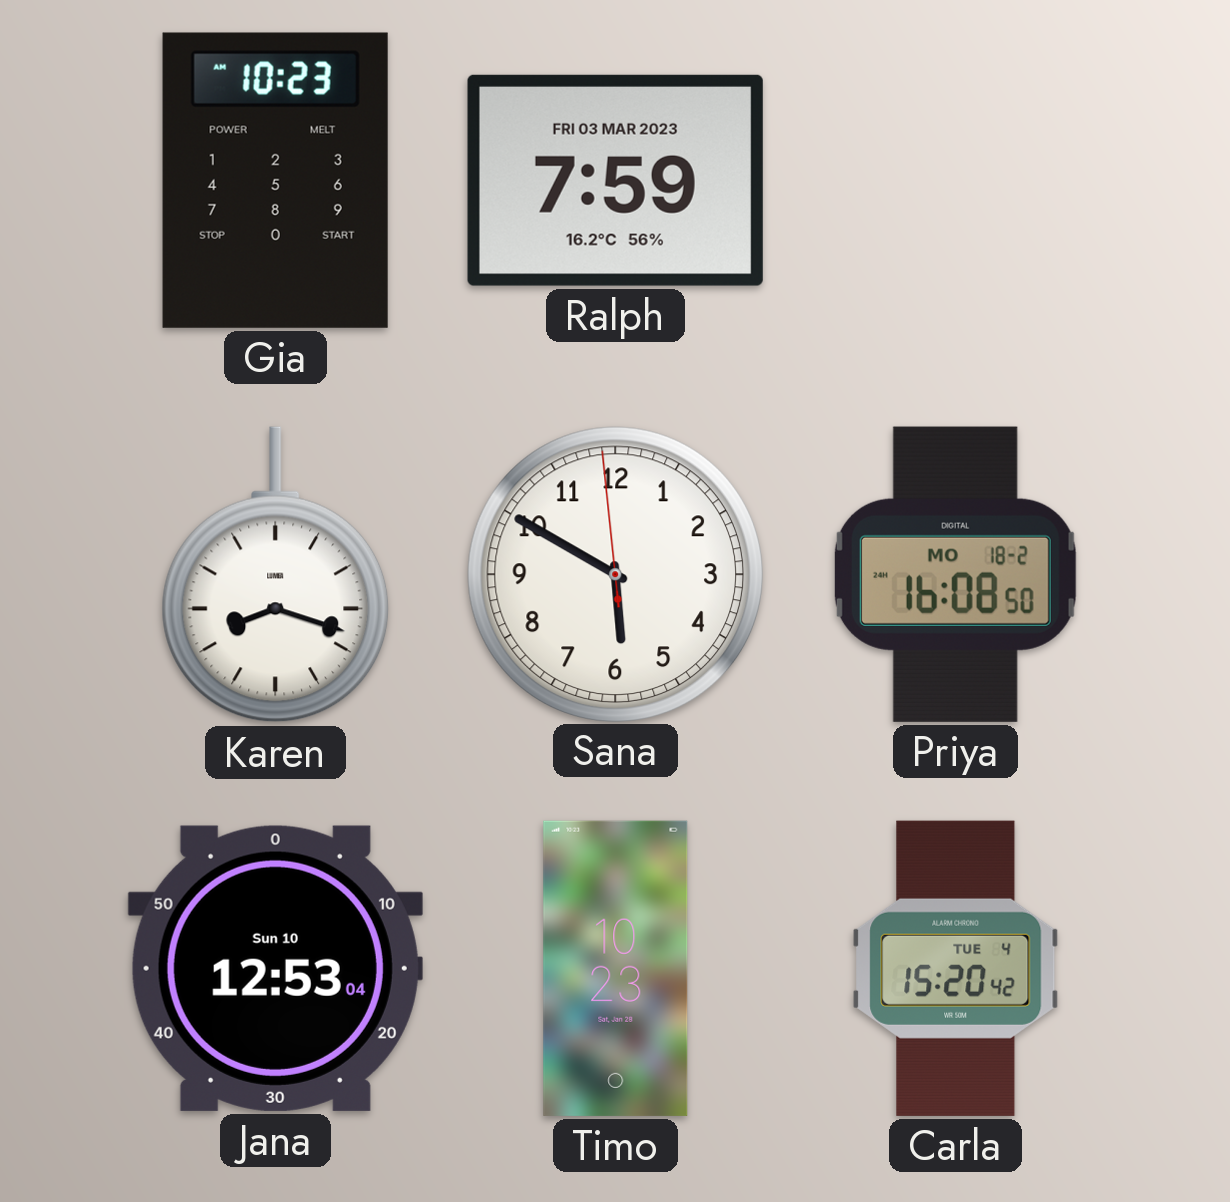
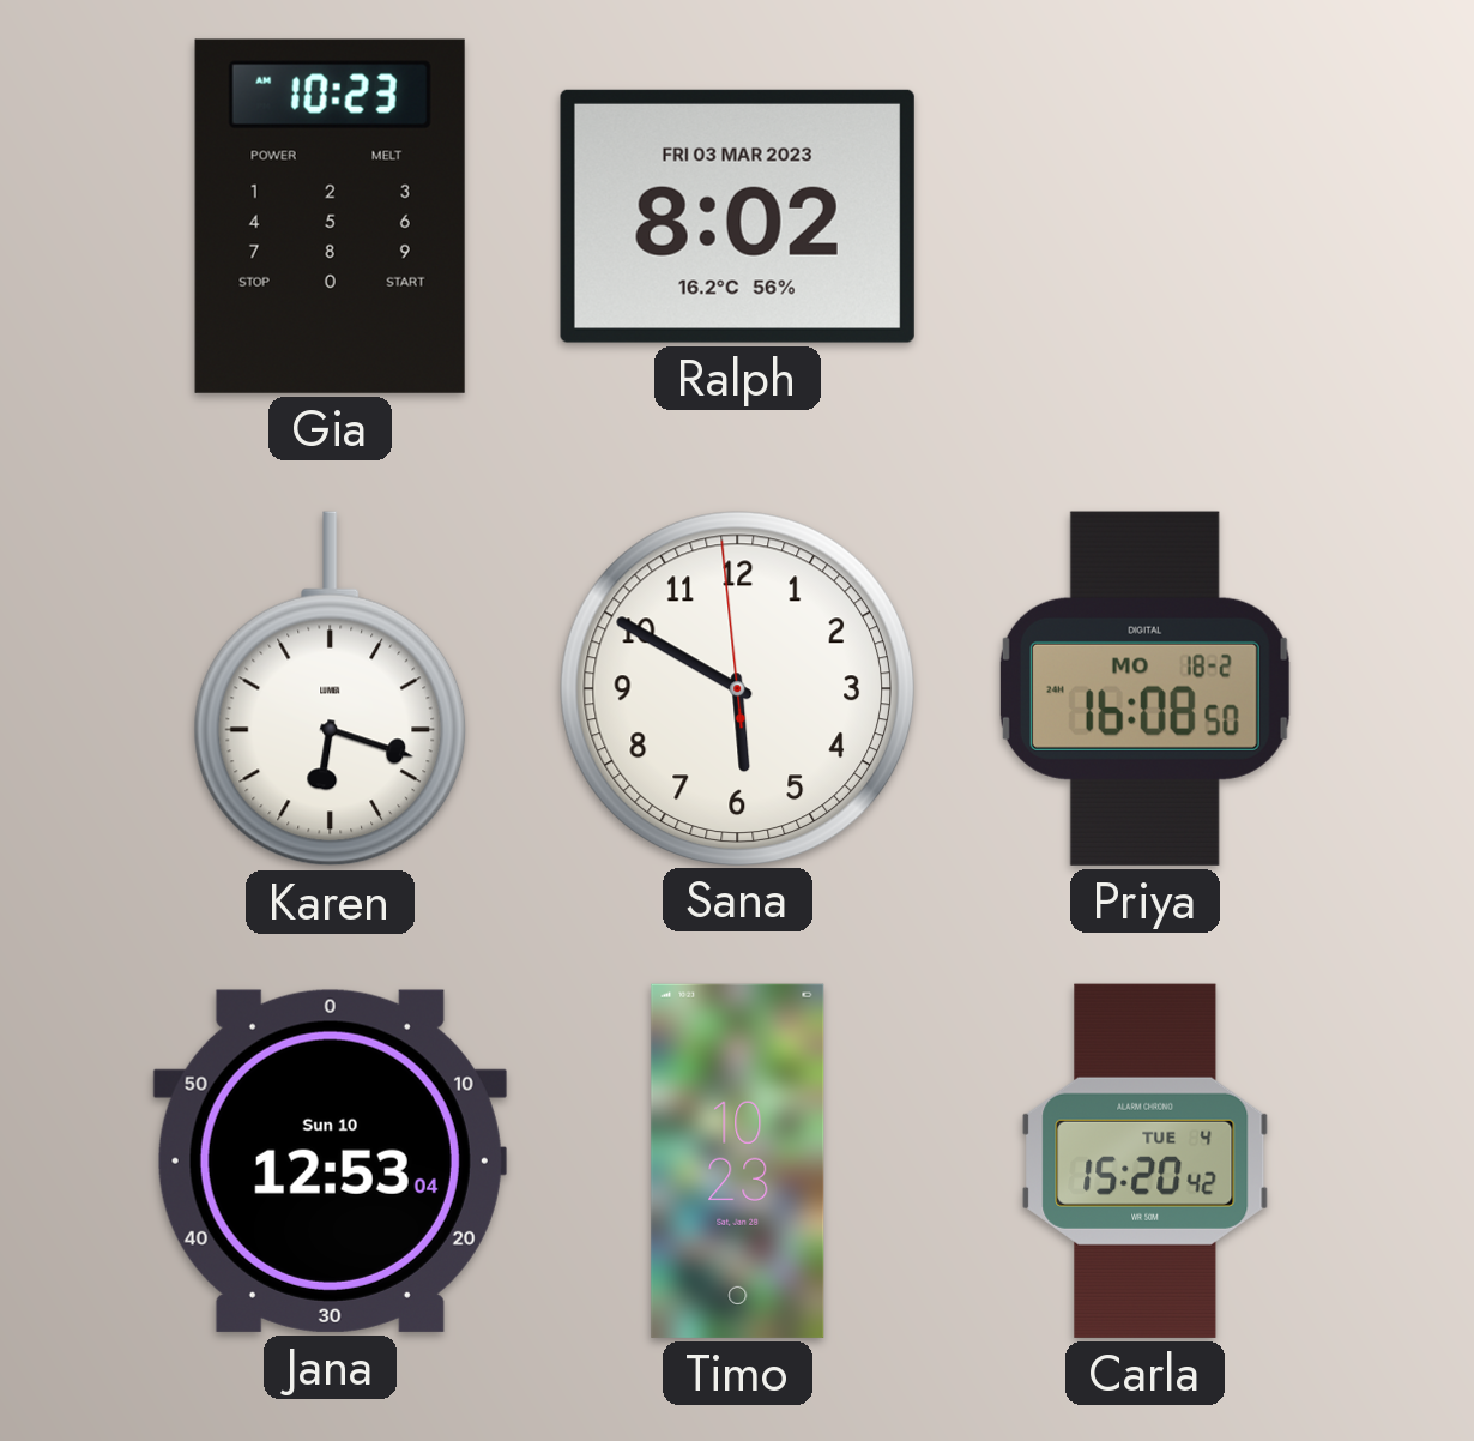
Ralph: 7:59 -> 8:02
Karen: 8:18 -> 6:18
